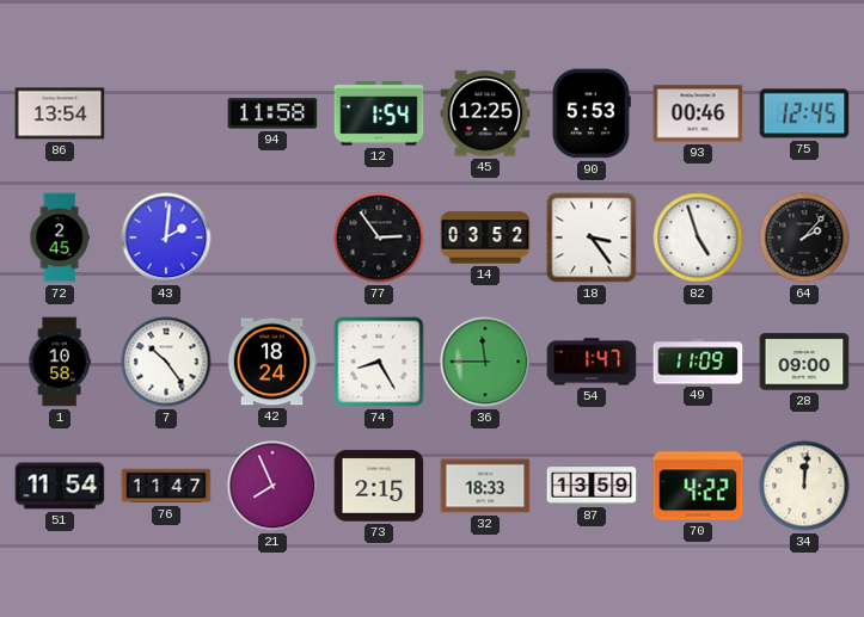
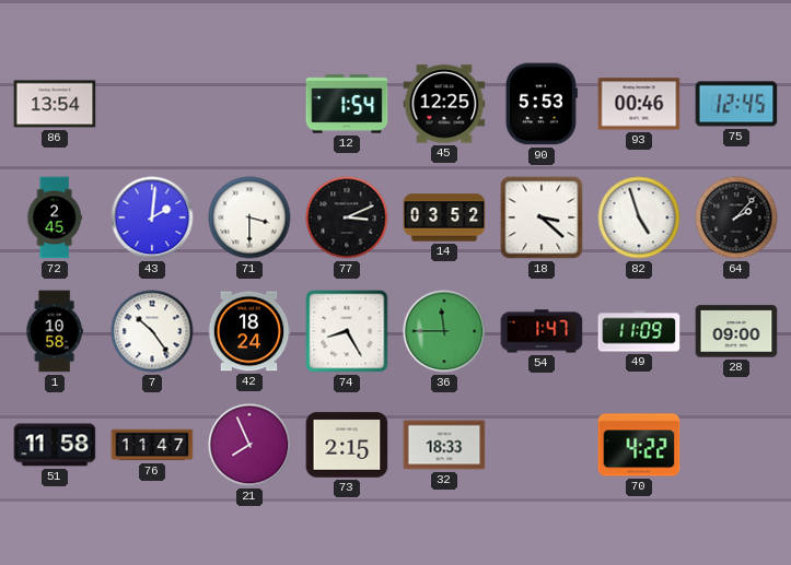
94: 11:58 -> none
71: none -> 3:30
77: 2:54 -> 3:11
18: 3:24 -> 3:22
51: 11:54 -> 11:58
87: 13:59 -> none
34: 12:01 -> none
